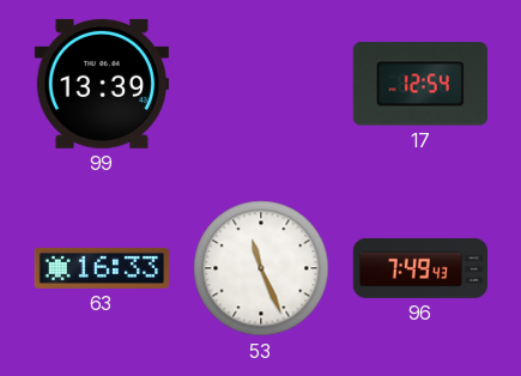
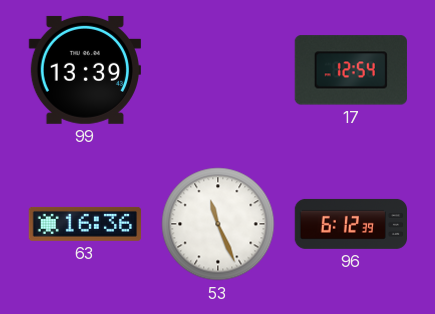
63: 16:33 -> 16:36
96: 7:49 -> 6:12
